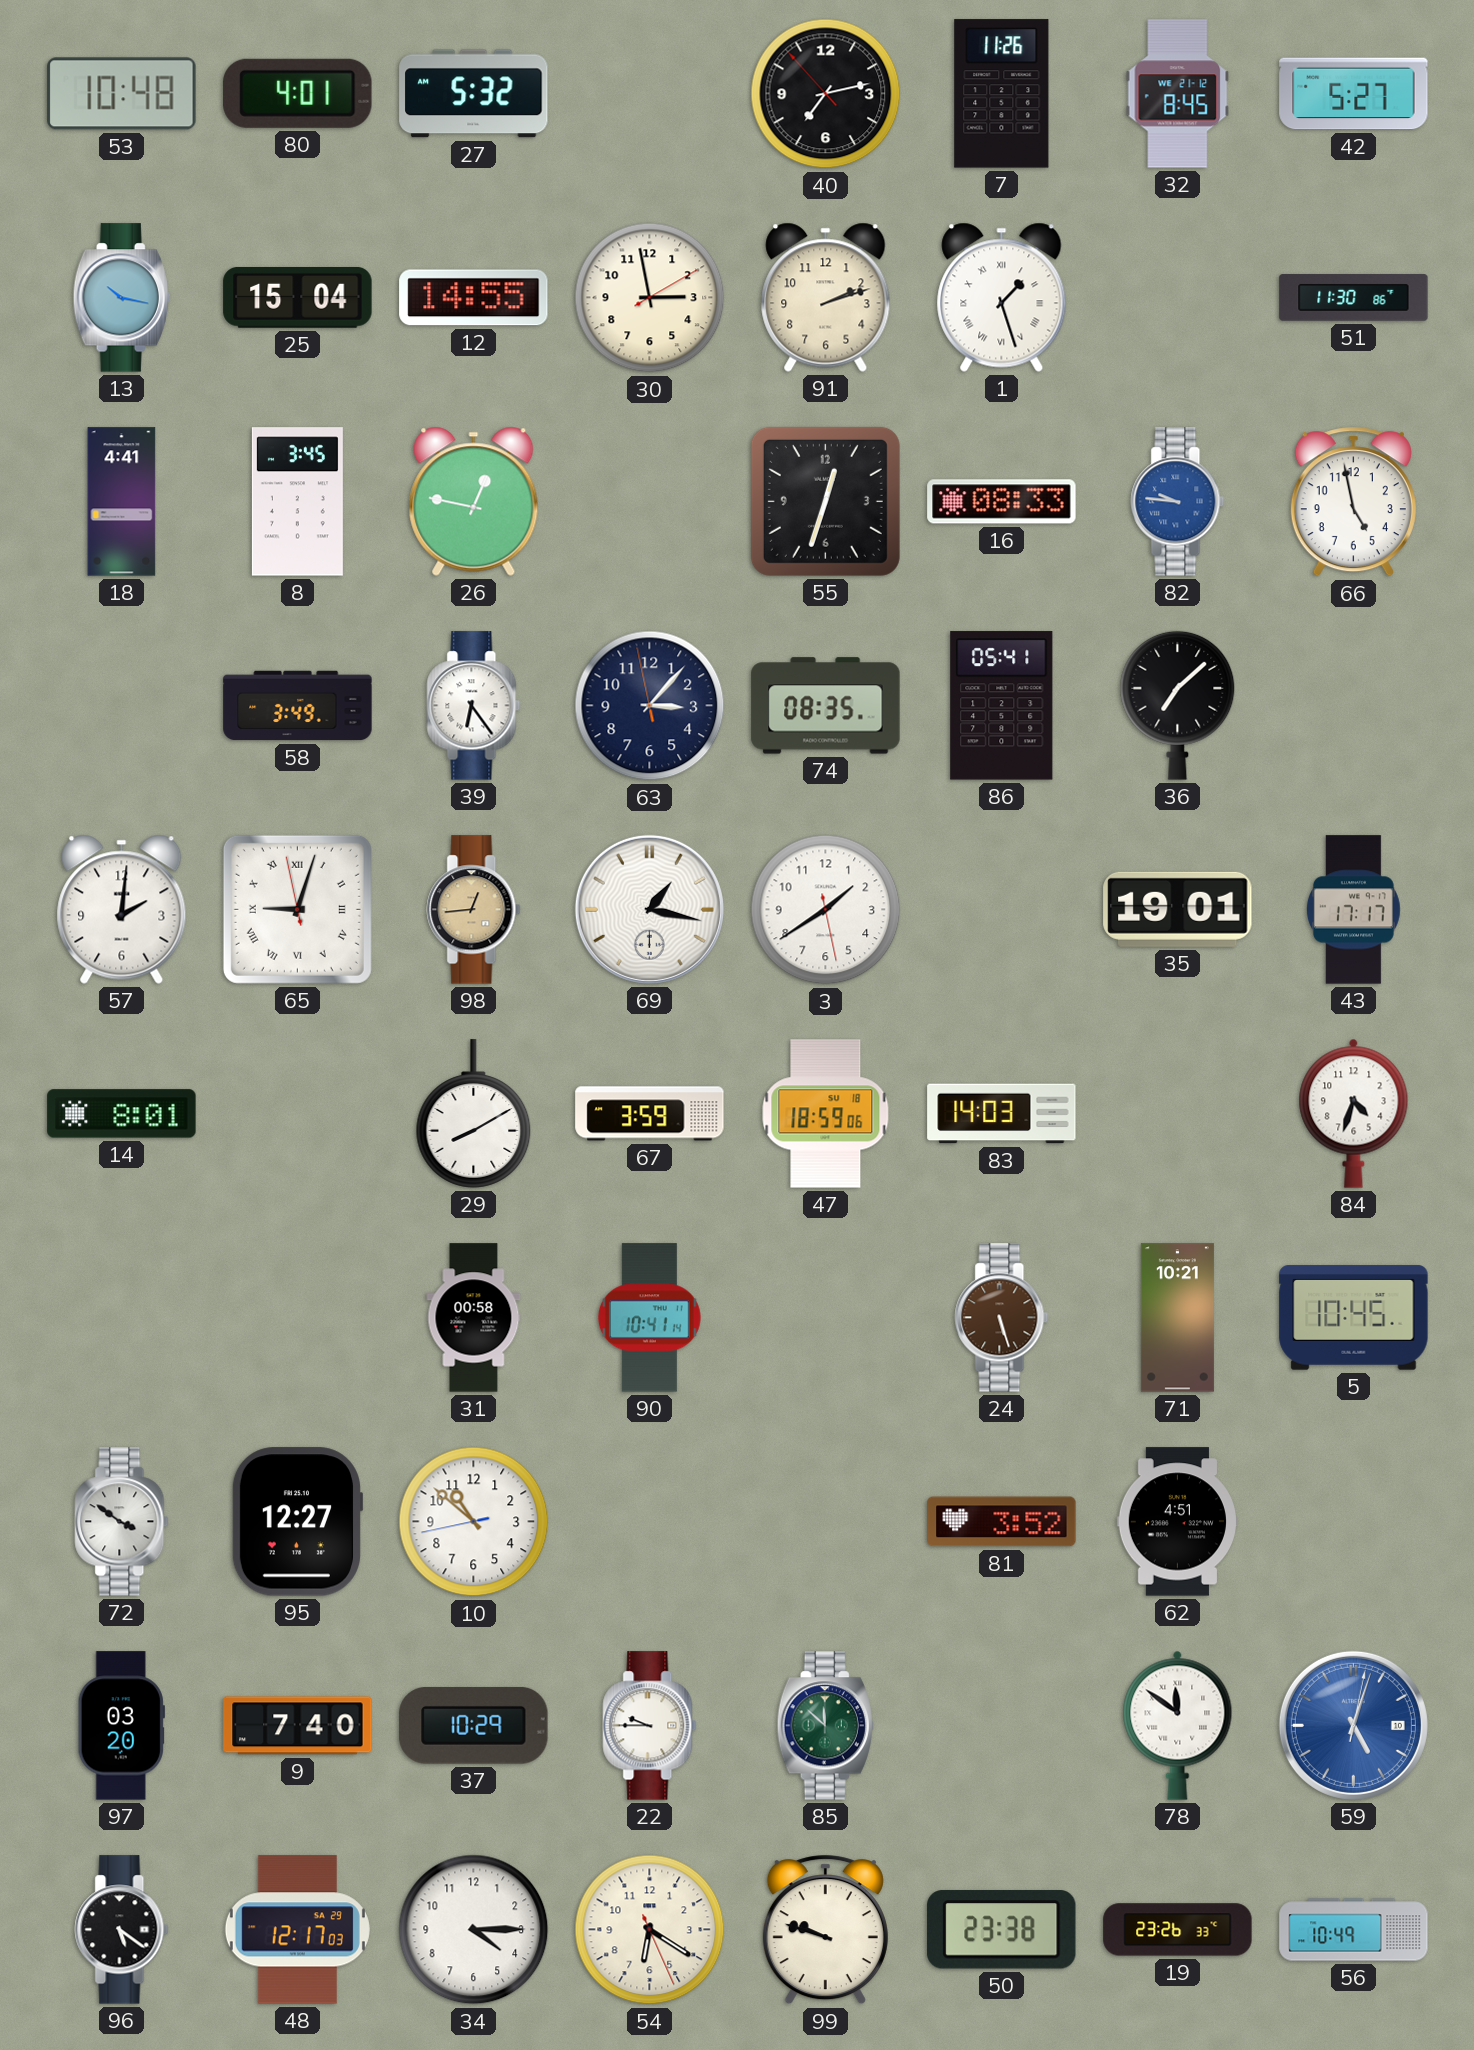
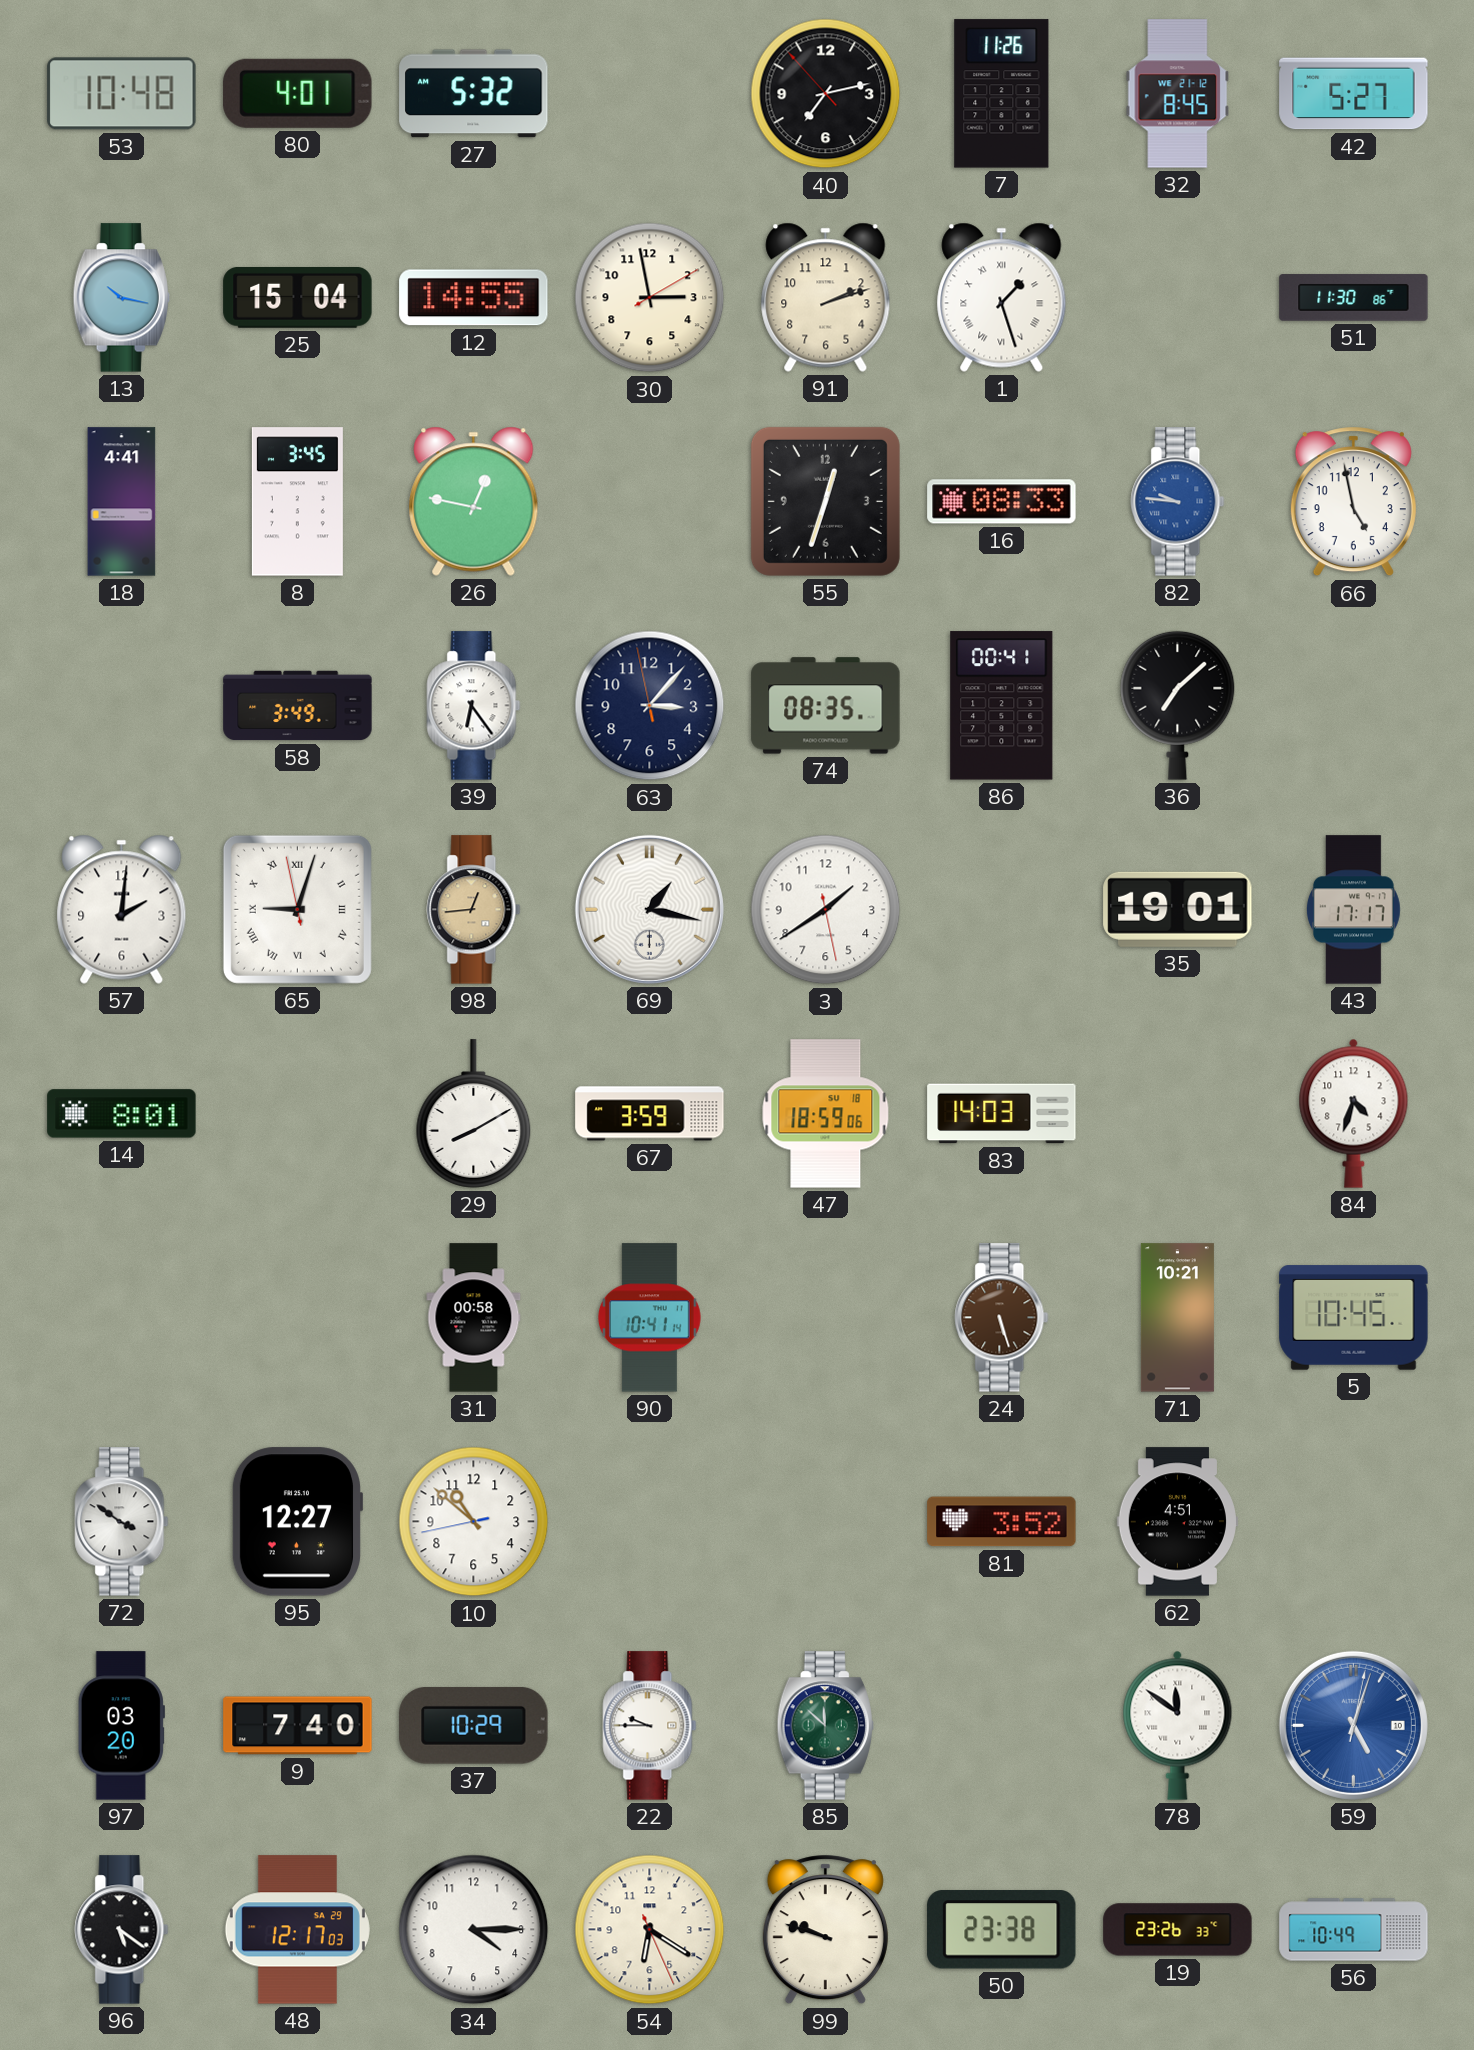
86: 05:41 -> 00:41
